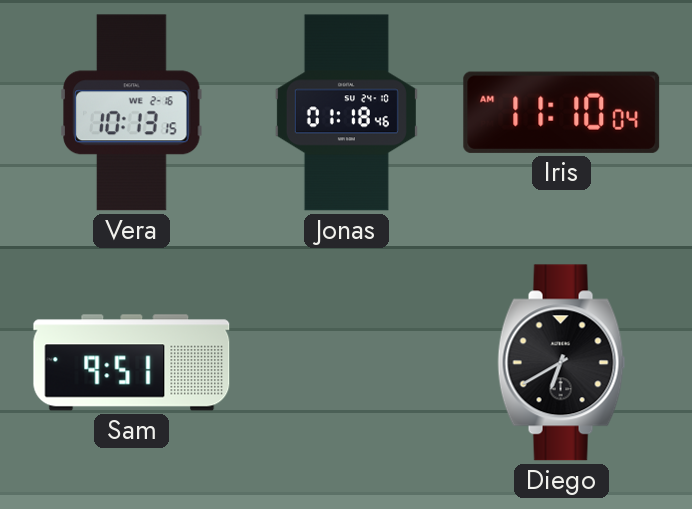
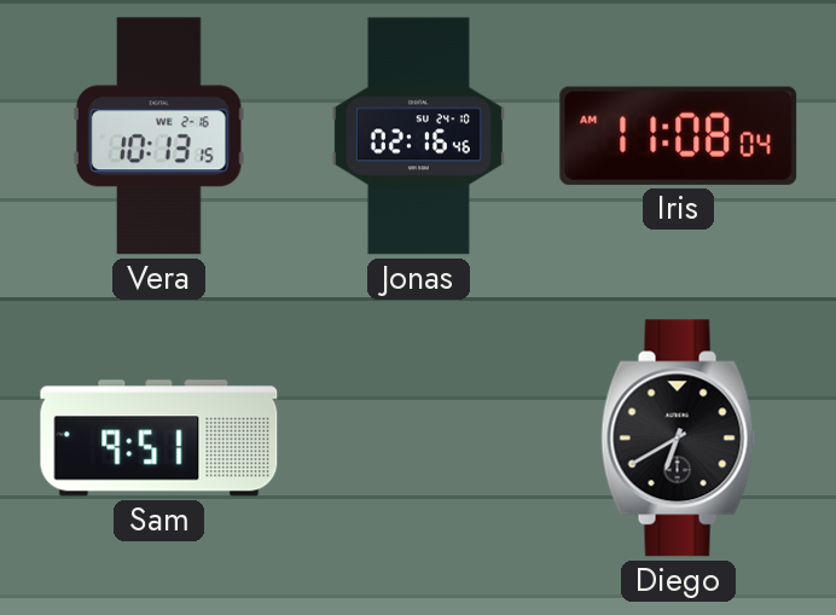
Jonas: 01:18 -> 02:16
Iris: 11:10 -> 11:08
